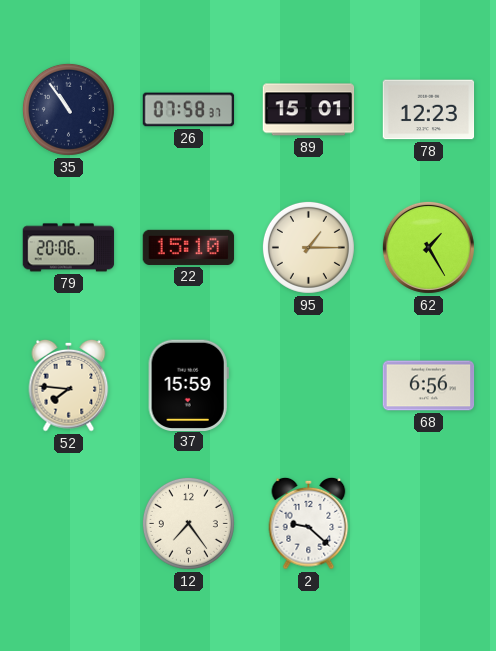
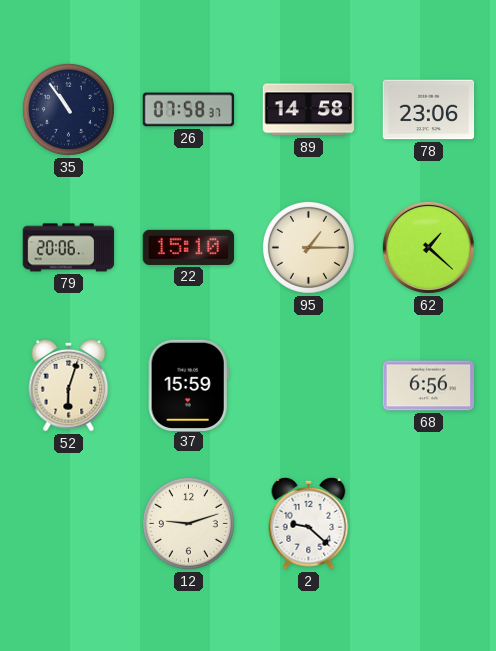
89: 15:01 -> 14:58
78: 12:23 -> 23:06
62: 1:25 -> 1:22
52: 7:46 -> 6:03
12: 7:24 -> 9:12
